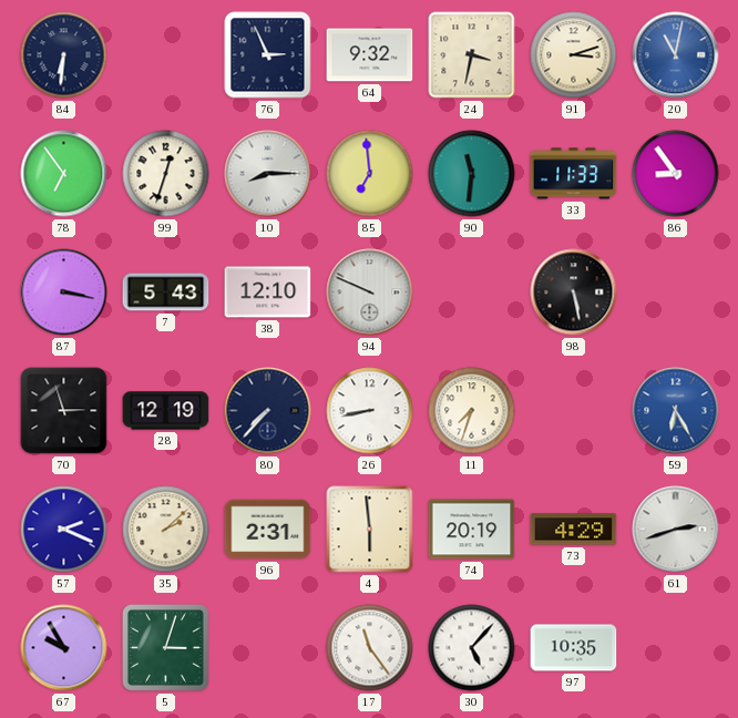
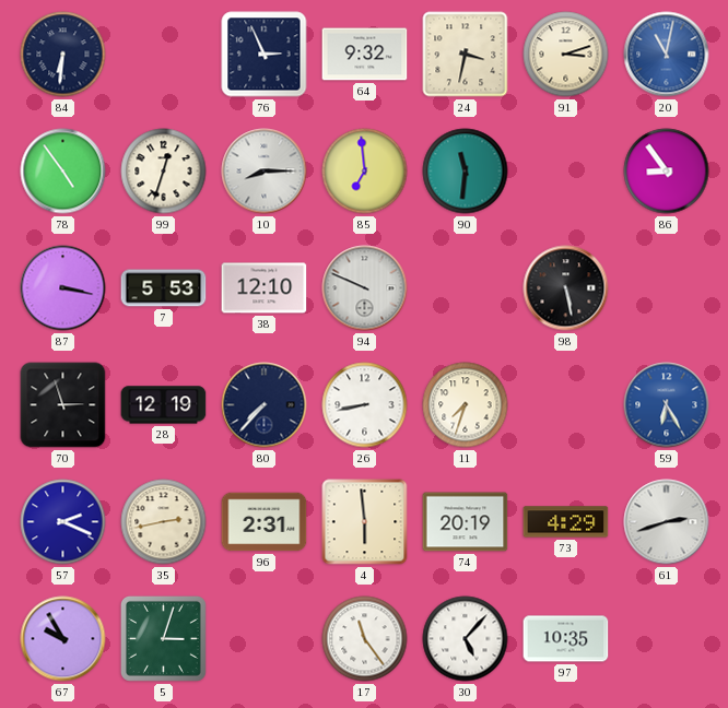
78: 6:54 -> 4:54
33: 11:33 -> none
7: 5:43 -> 5:53
35: 2:08 -> 2:43
